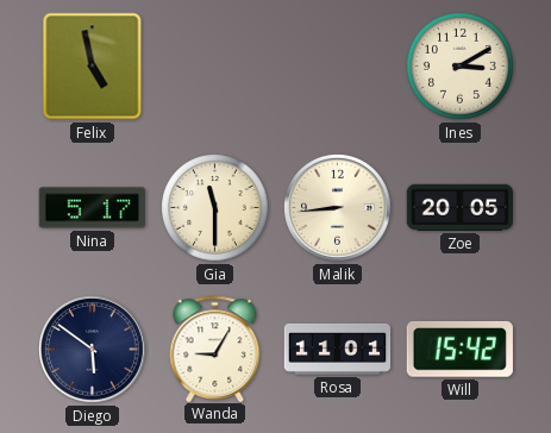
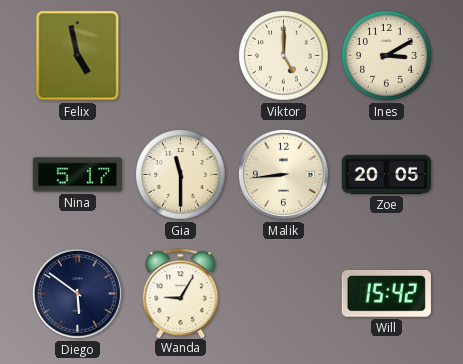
Viktor: none -> 5:00
Rosa: 11:01 -> none
